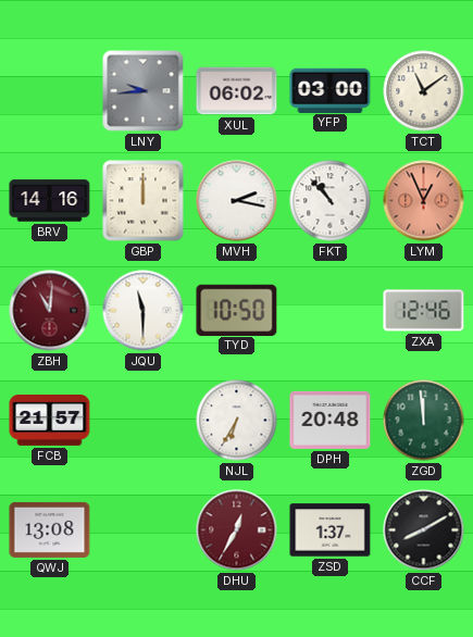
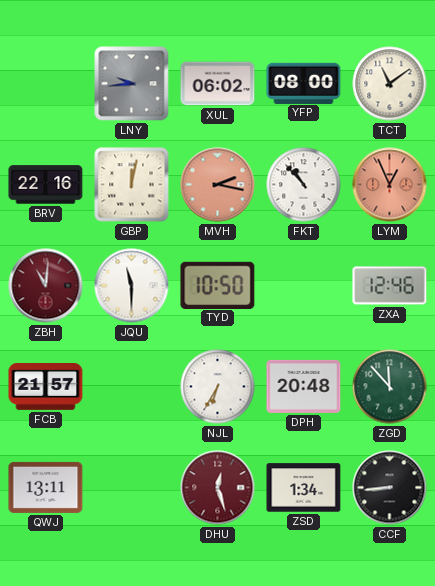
YFP: 03:00 -> 08:00
BRV: 14:16 -> 22:16
GBP: 12:00 -> 12:02
MVH dial: white -> salmon
ZGD: 11:59 -> 11:53
QWJ: 13:08 -> 13:11
DHU: 12:35 -> 12:27
ZSD: 1:37 -> 1:34
CCF: 8:10 -> 8:44
